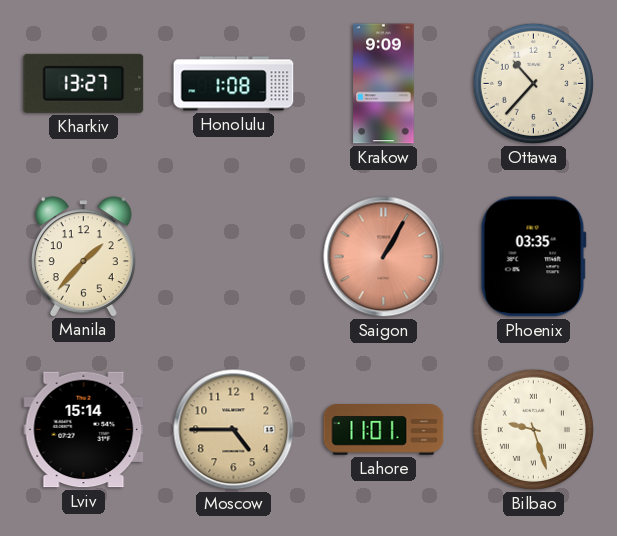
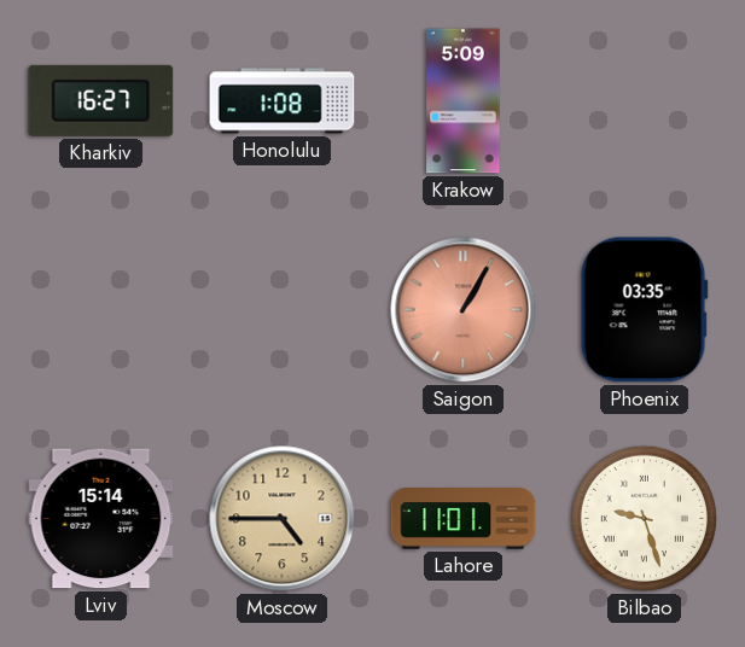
Kharkiv: 13:27 -> 16:27
Krakow: 9:09 -> 5:09
Ottawa: 10:37 -> none
Manila: 1:37 -> none
